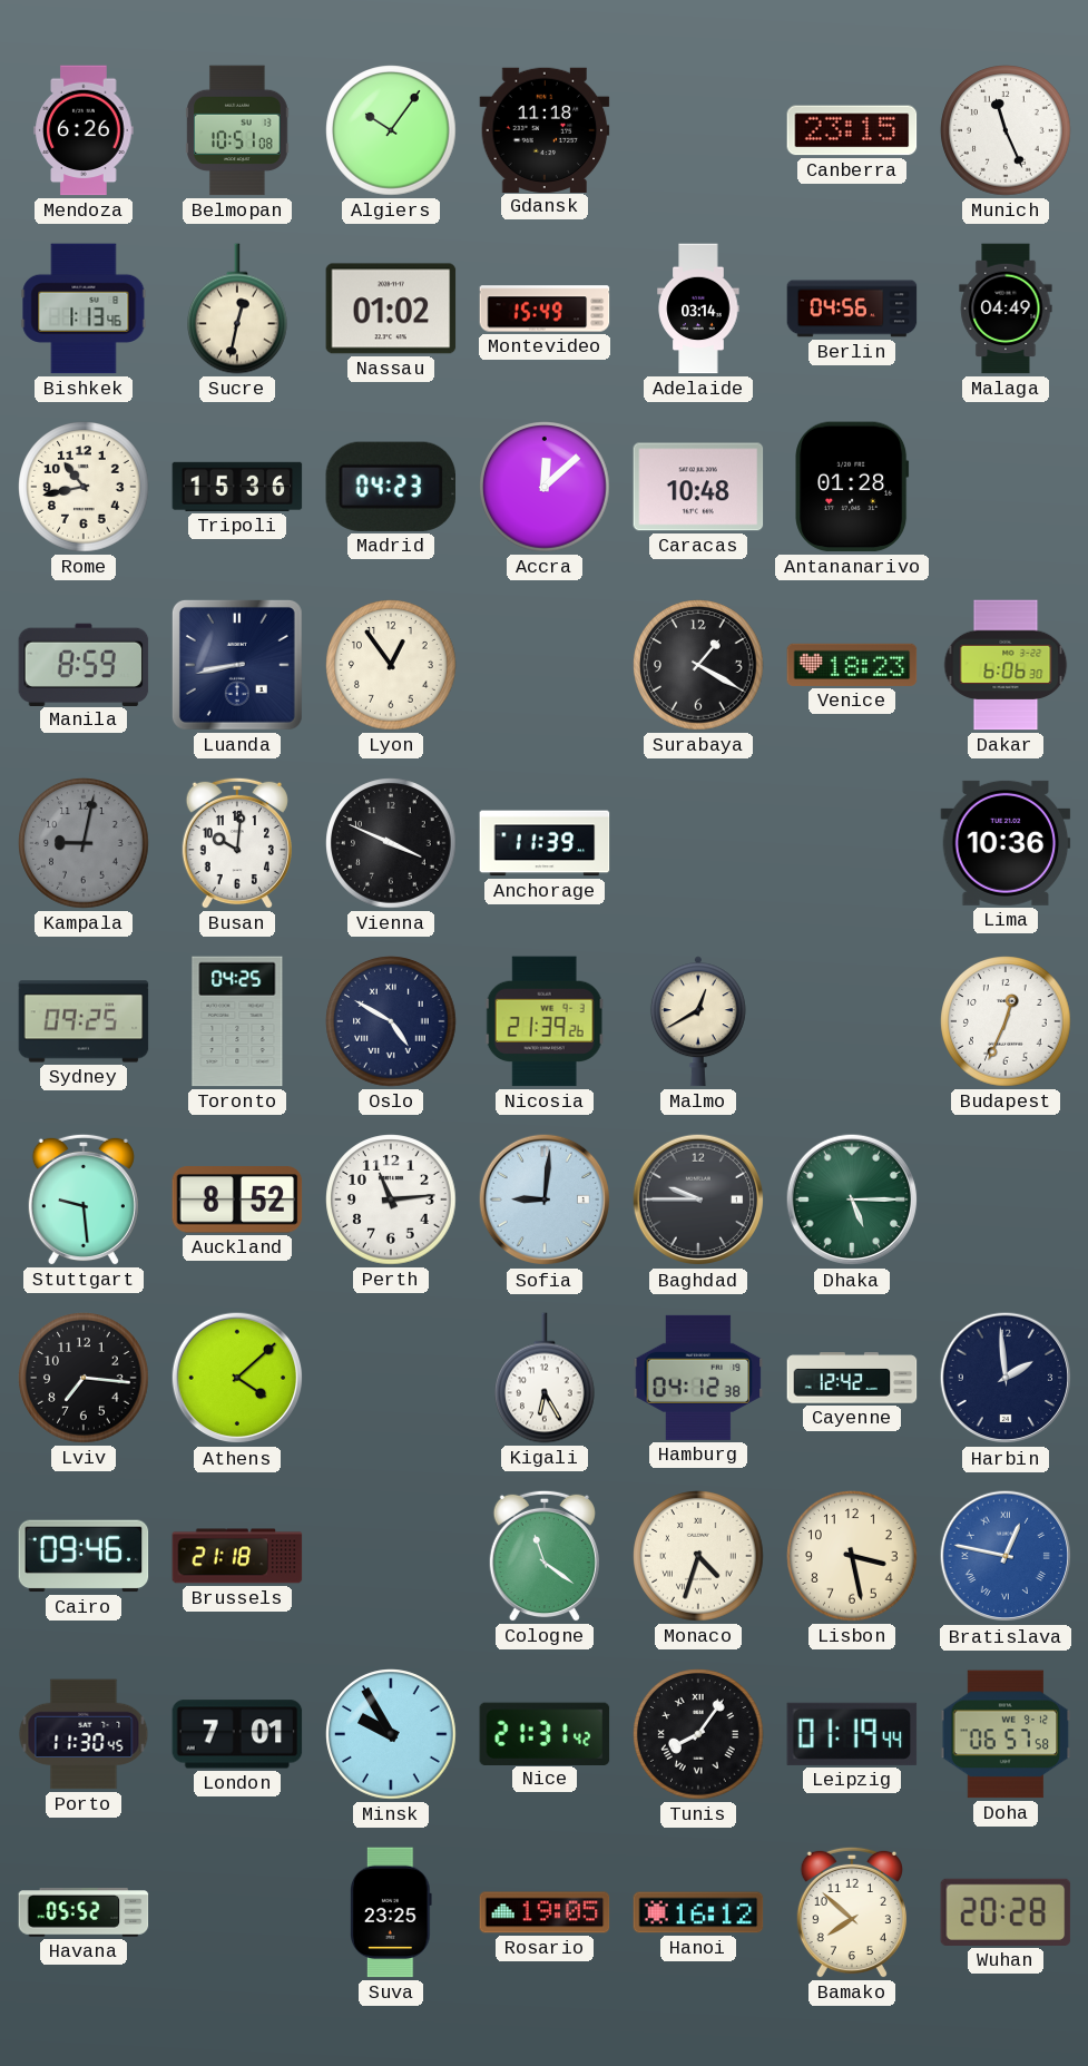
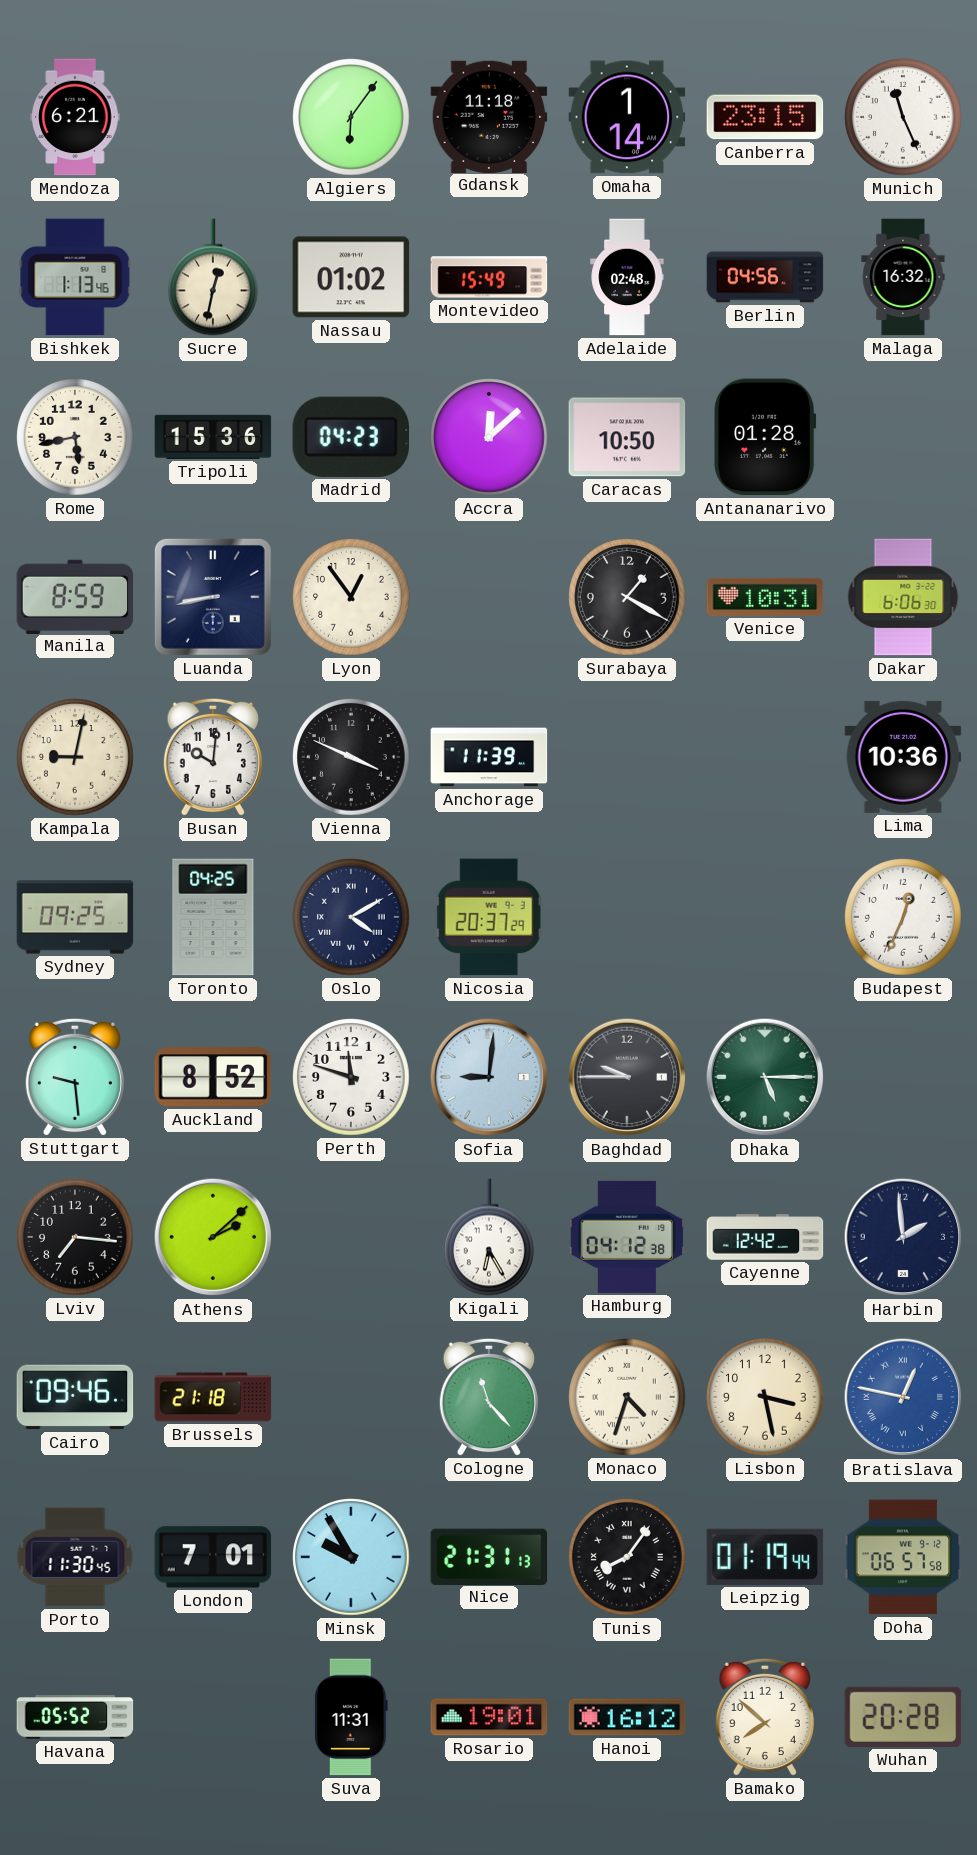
Mendoza: 6:26 -> 6:21
Belmopan: 10:51 -> none
Algiers: 10:06 -> 6:06
Omaha: none -> 1:14
Adelaide: 03:14 -> 02:48
Malaga: 04:49 -> 16:32
Rome: 10:43 -> 5:43
Caracas: 10:48 -> 10:50
Venice: 18:23 -> 10:31
Kampala dial: grey -> cream
Oslo: 4:50 -> 4:10
Nicosia: 21:39 -> 20:37
Malmo: 12:40 -> none
Perth: 11:14 -> 11:48
Athens: 4:08 -> 2:08
Cologne: 11:21 -> 11:23
Nice: 21:31:42 -> 21:31:13
Suva: 23:25 -> 11:31
Rosario: 19:05 -> 19:01
